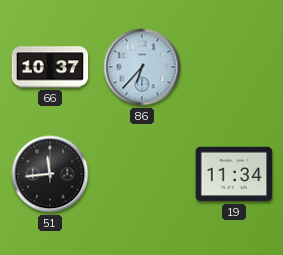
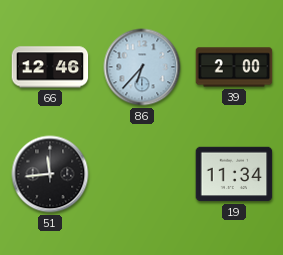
66: 10:37 -> 12:46
39: none -> 2:00
